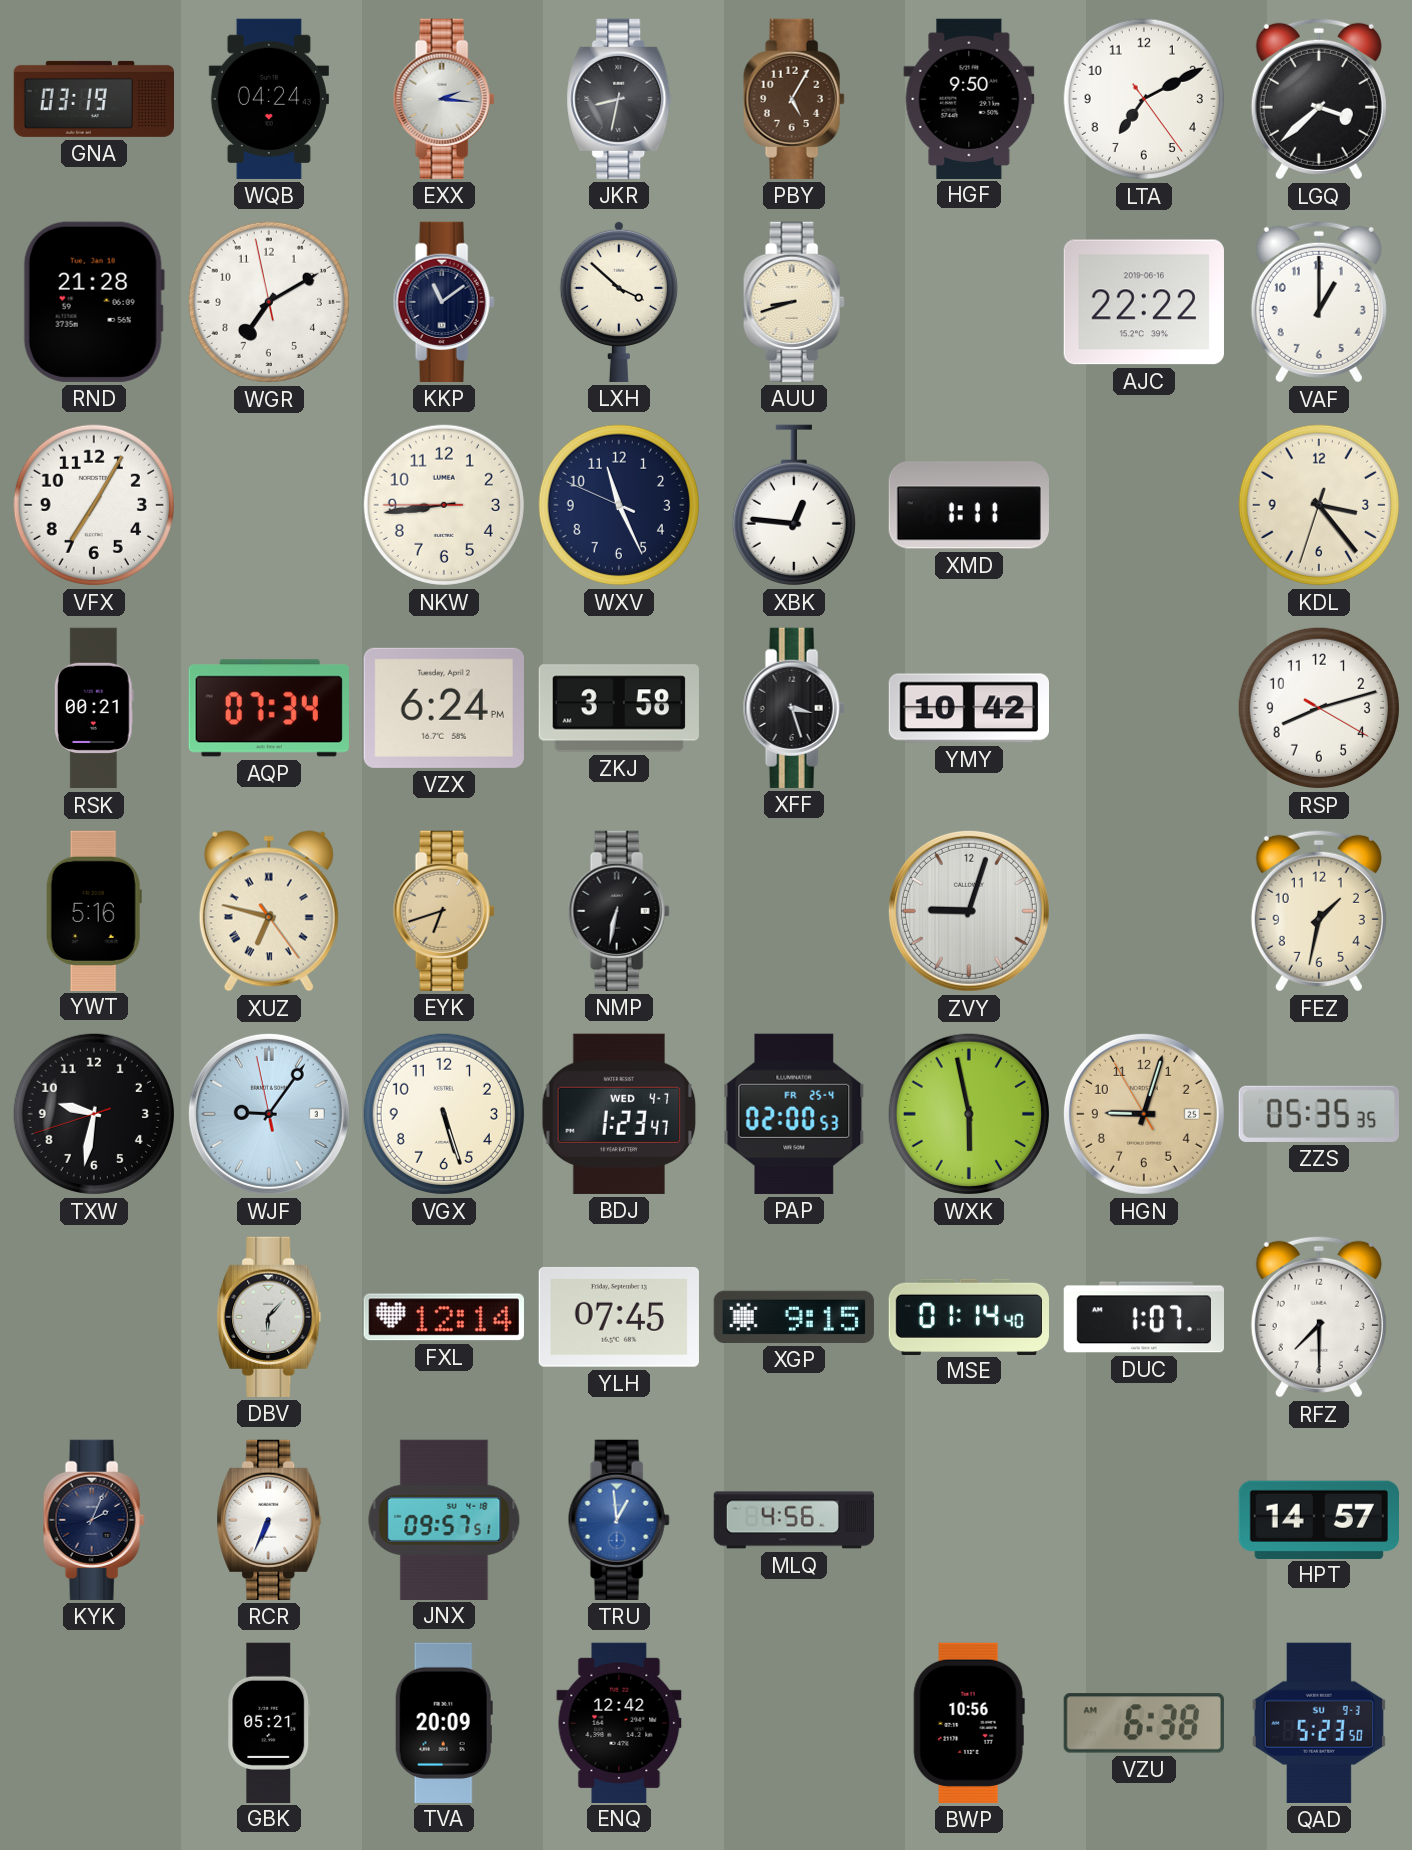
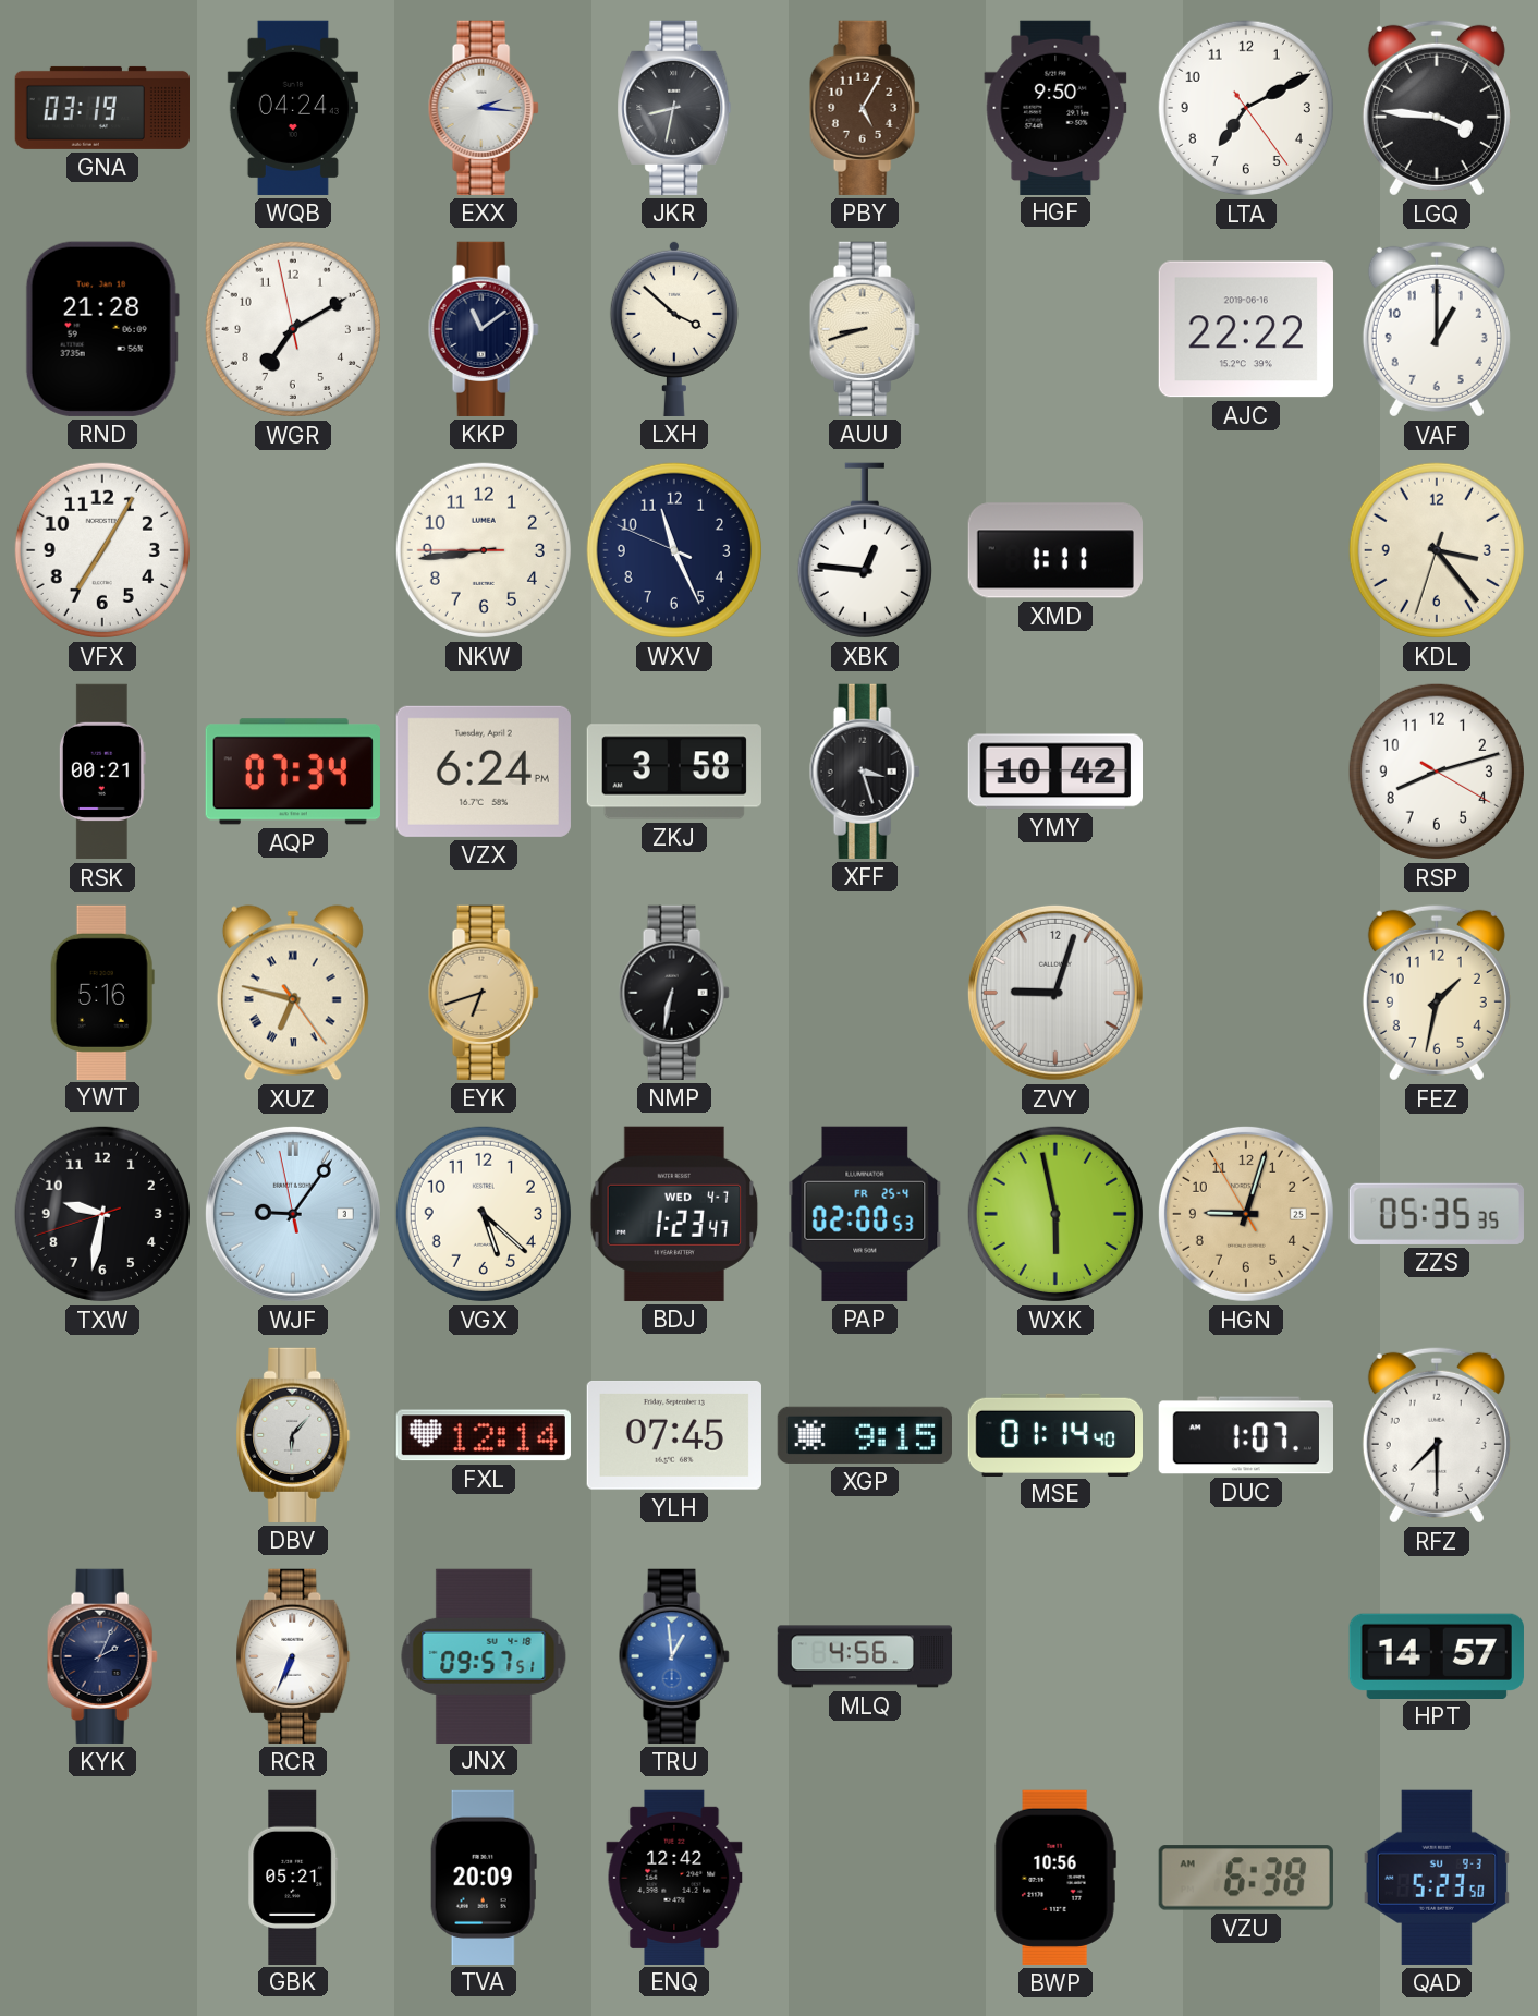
LGQ: 3:38 -> 3:46
VGX: 5:27 -> 5:22
